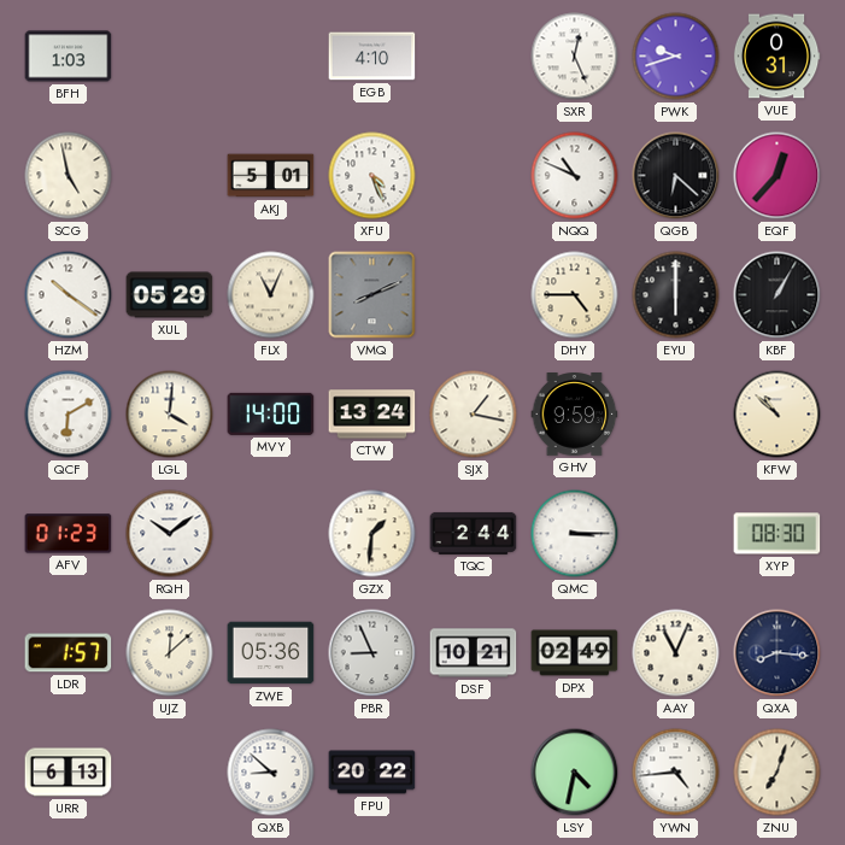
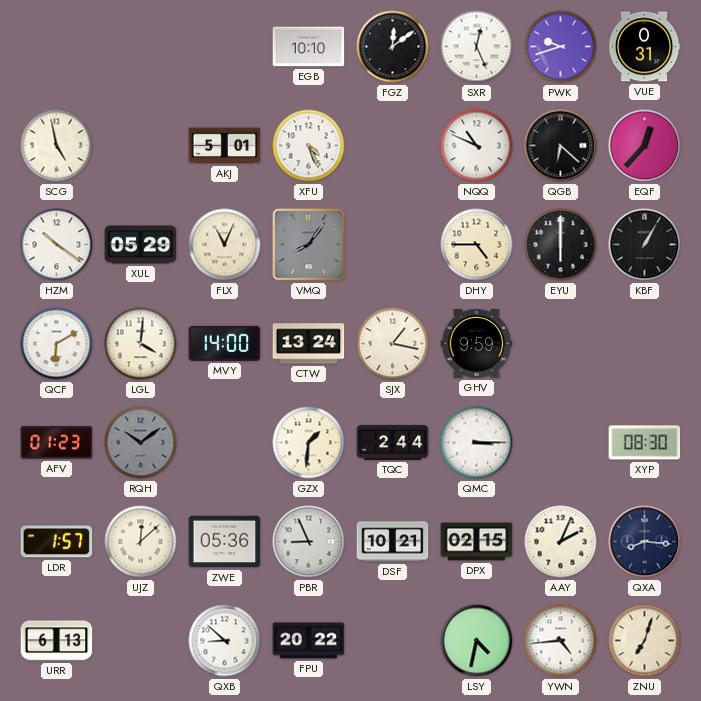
BFH: 1:03 -> none
EGB: 4:10 -> 10:10
FGZ: none -> 12:09
VMQ: 8:11 -> 8:06
KFW: 10:52 -> none
RQH dial: white -> grey
DPX: 02:49 -> 02:15
AAY: 11:04 -> 2:04
